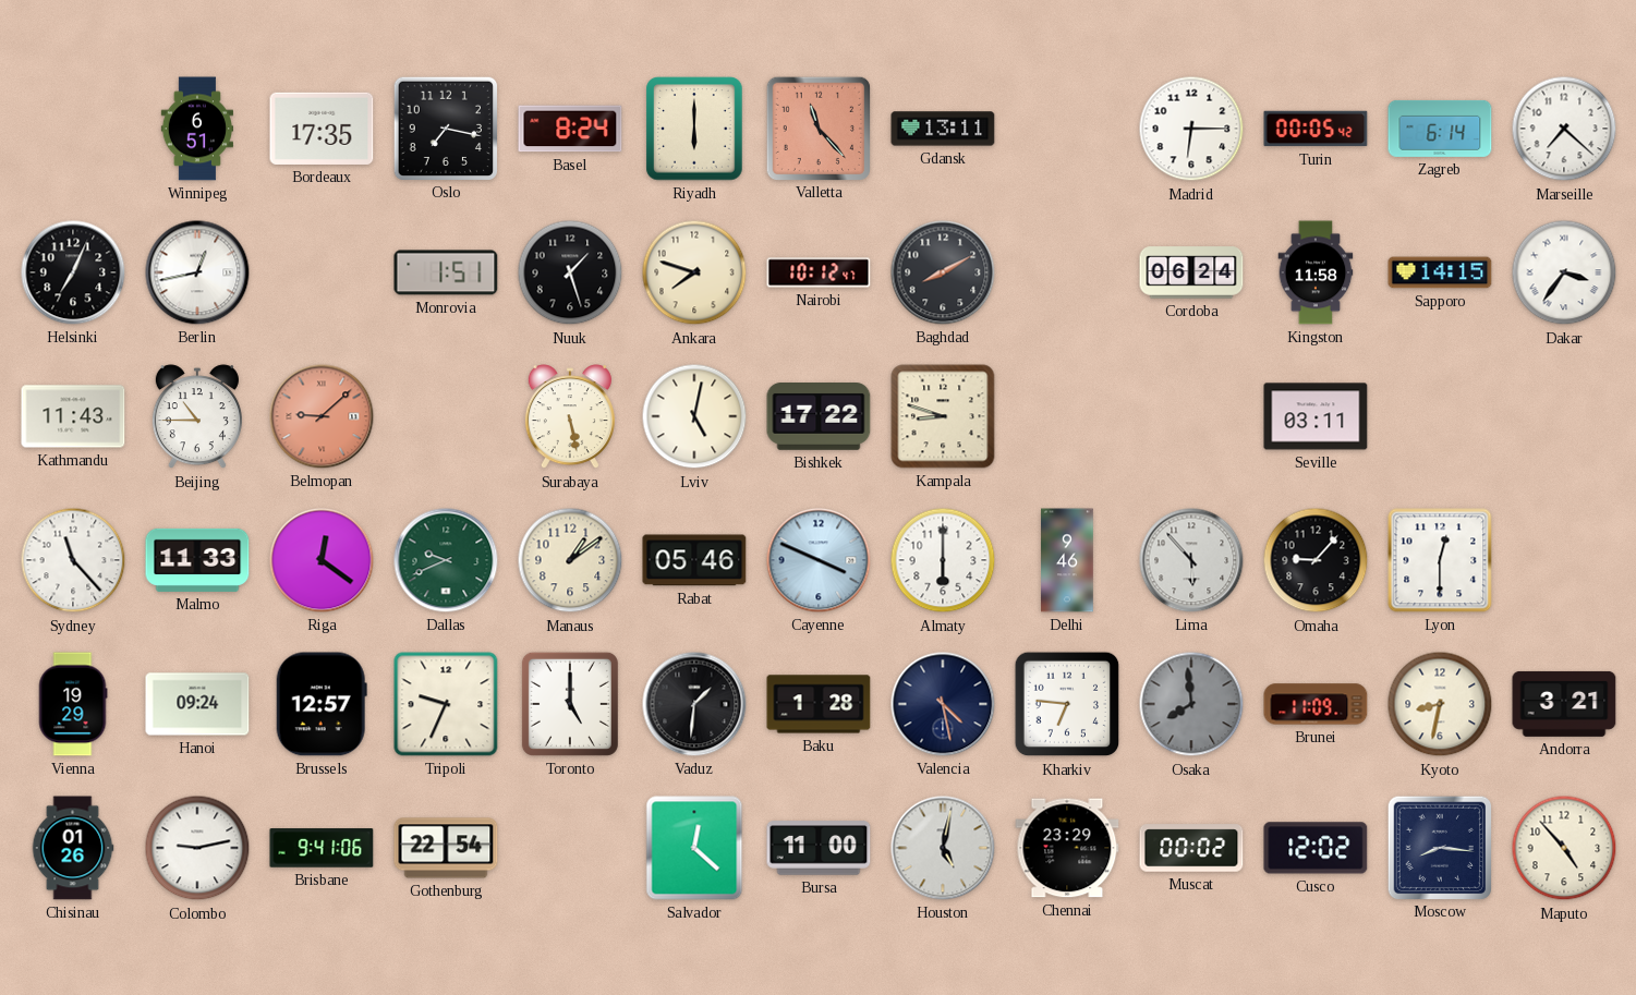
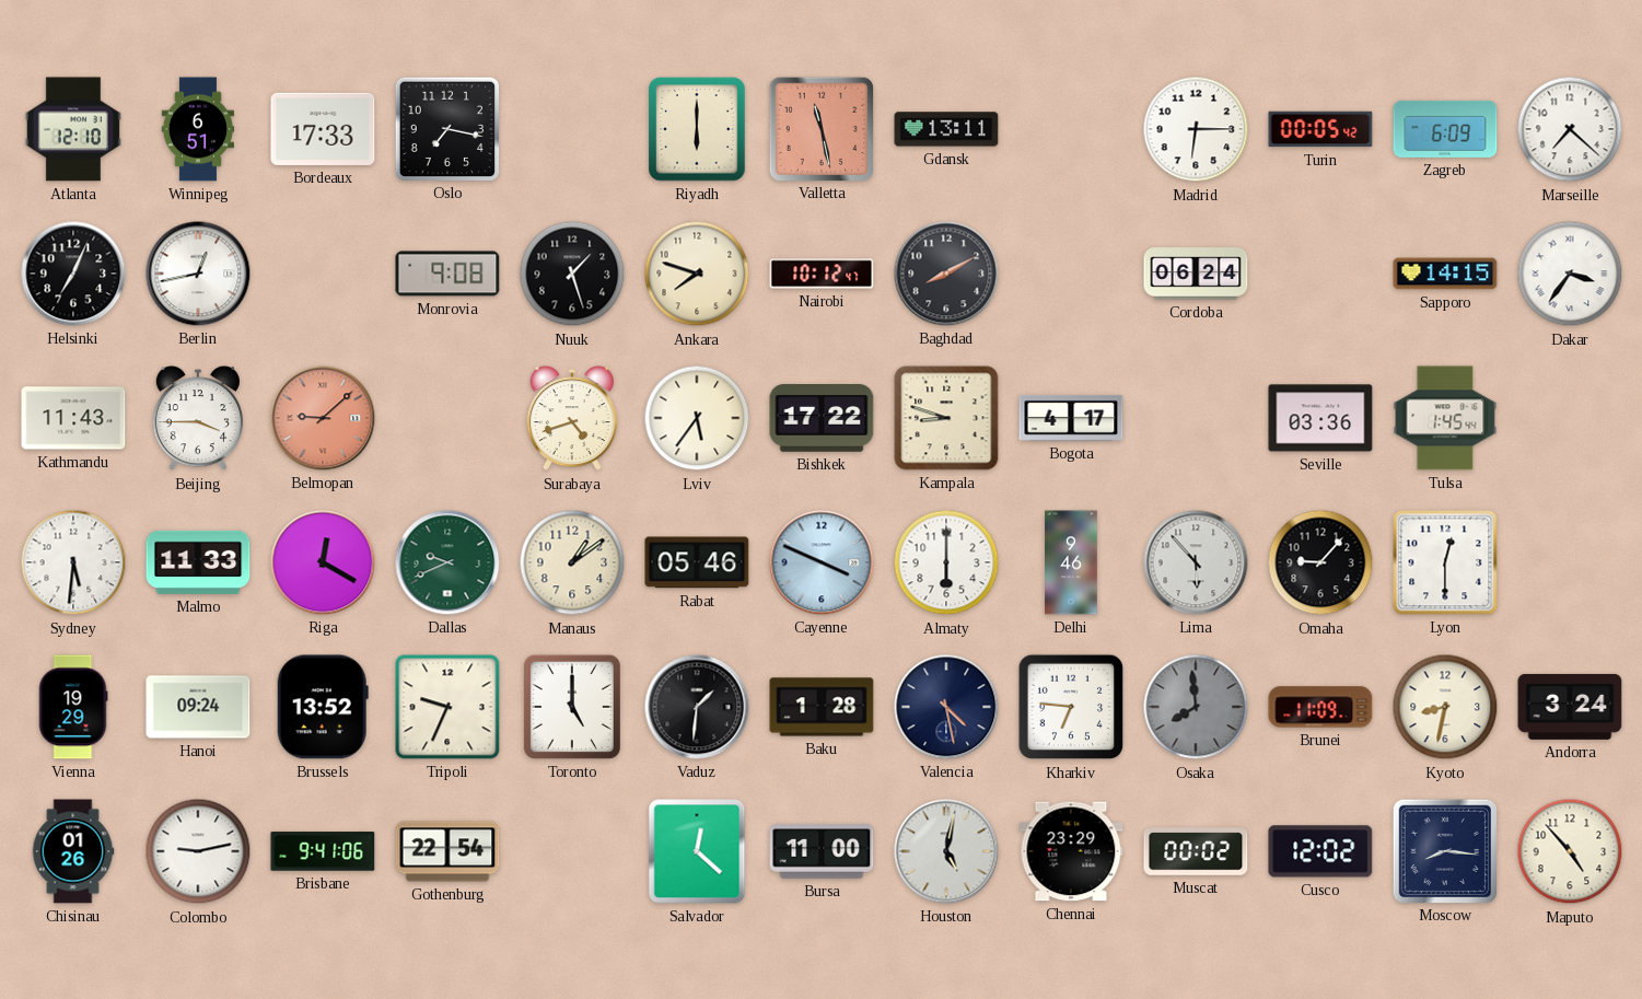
Atlanta: none -> 12:10
Bordeaux: 17:35 -> 17:33
Basel: 8:24 -> none
Valletta: 11:23 -> 11:28
Zagreb: 6:14 -> 6:09
Monrovia: 1:51 -> 9:08
Kingston: 11:58 -> none
Beijing: 10:45 -> 3:45
Surabaya: 5:28 -> 4:42
Lviv: 5:02 -> 5:36
Bogota: none -> 4:17
Seville: 03:11 -> 03:36
Tulsa: none -> 1:45
Sydney: 11:23 -> 5:31
Riga: 12:21 -> 12:20
Brussels: 12:57 -> 13:52
Andorra: 3:21 -> 3:24
